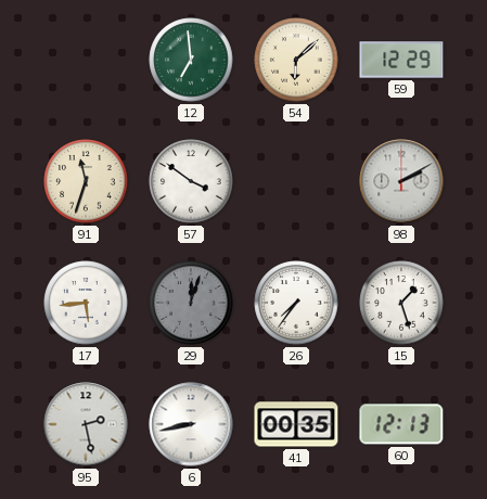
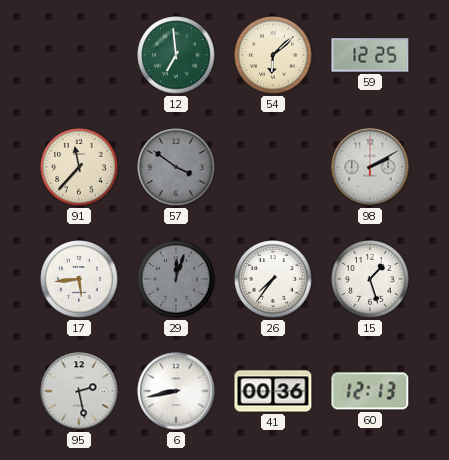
59: 12:29 -> 12:25
91: 11:33 -> 11:37
57 dial: white -> grey
41: 00:35 -> 00:36
